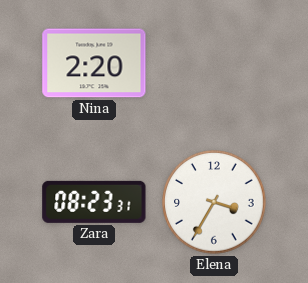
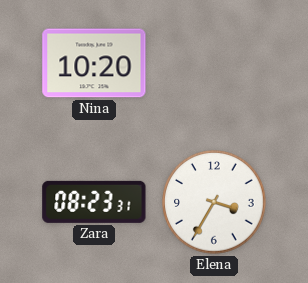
Nina: 2:20 -> 10:20
